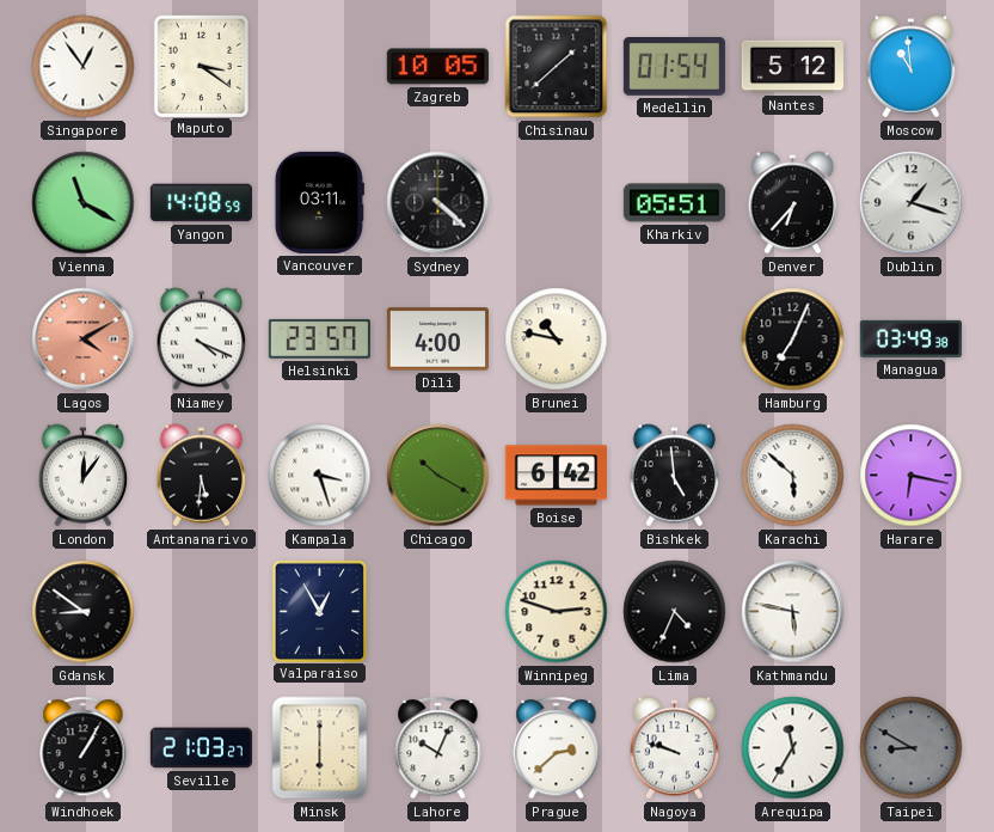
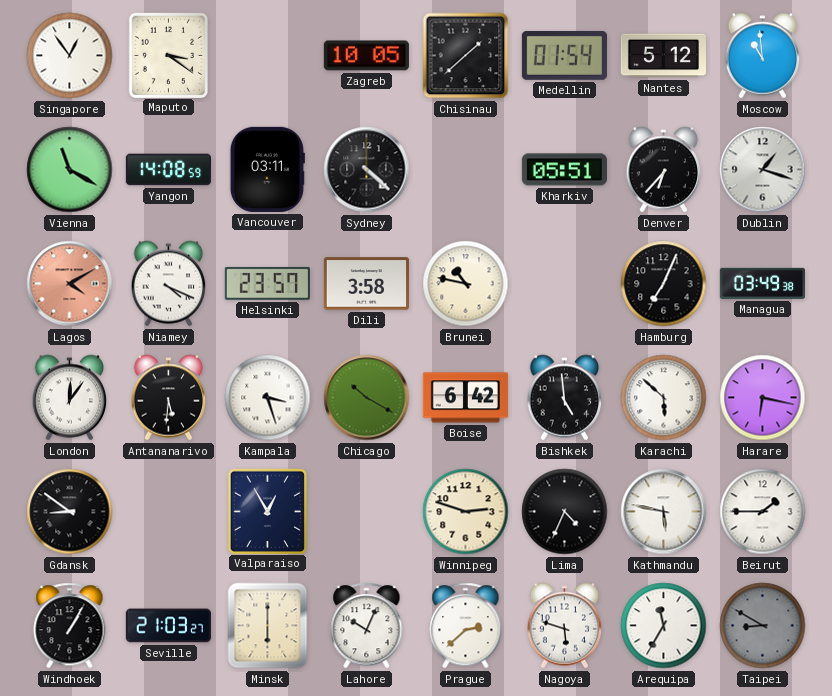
Dili: 4:00 -> 3:58
Beirut: none -> 1:45
Nagoya: 9:48 -> 5:48
